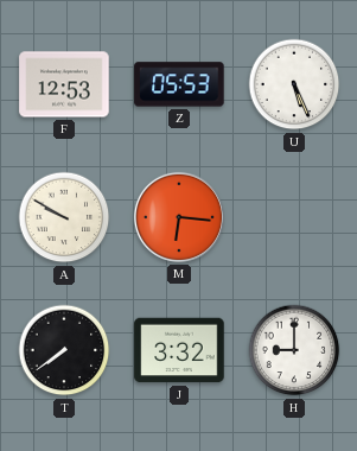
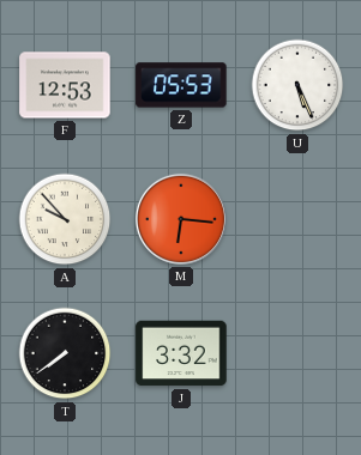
A: 9:50 -> 9:53
H: 9:00 -> none
